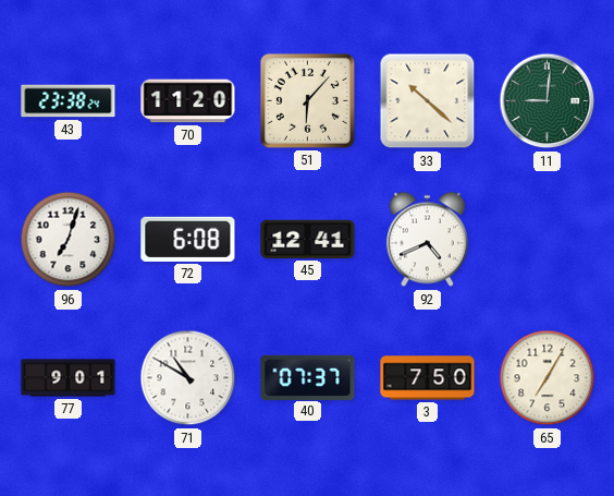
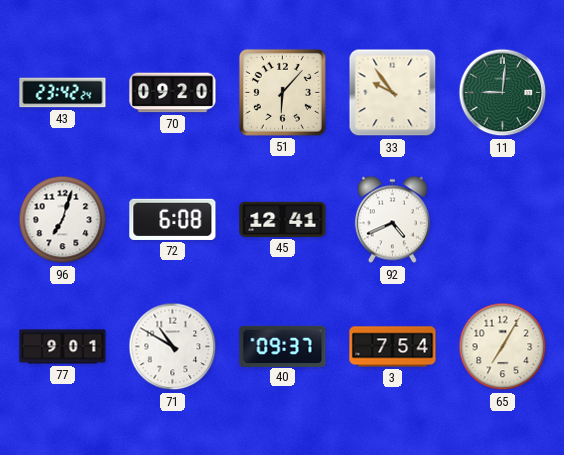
43: 23:38 -> 23:42
70: 11:20 -> 09:20
33: 10:22 -> 9:54
40: 07:37 -> 09:37
3: 7:50 -> 7:54
